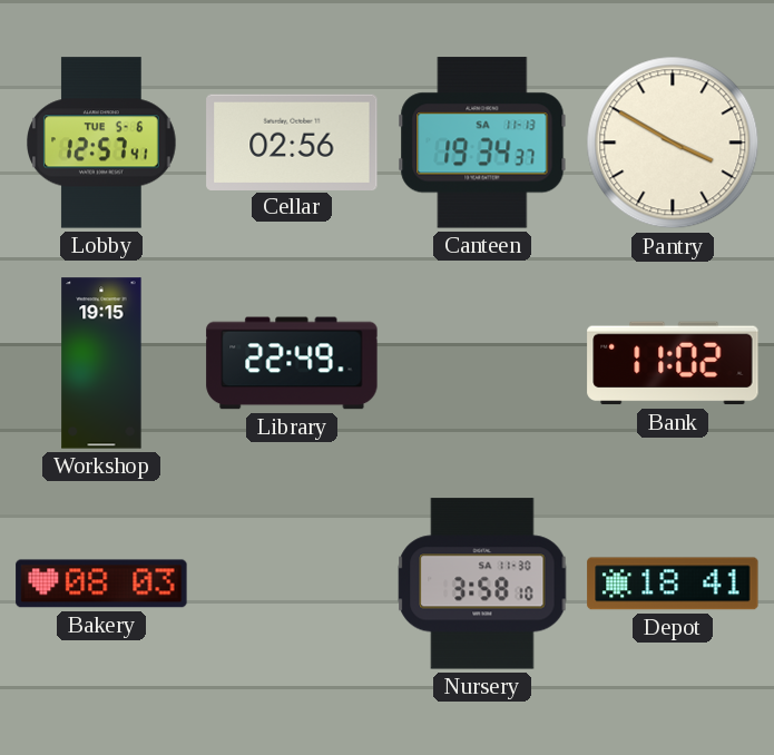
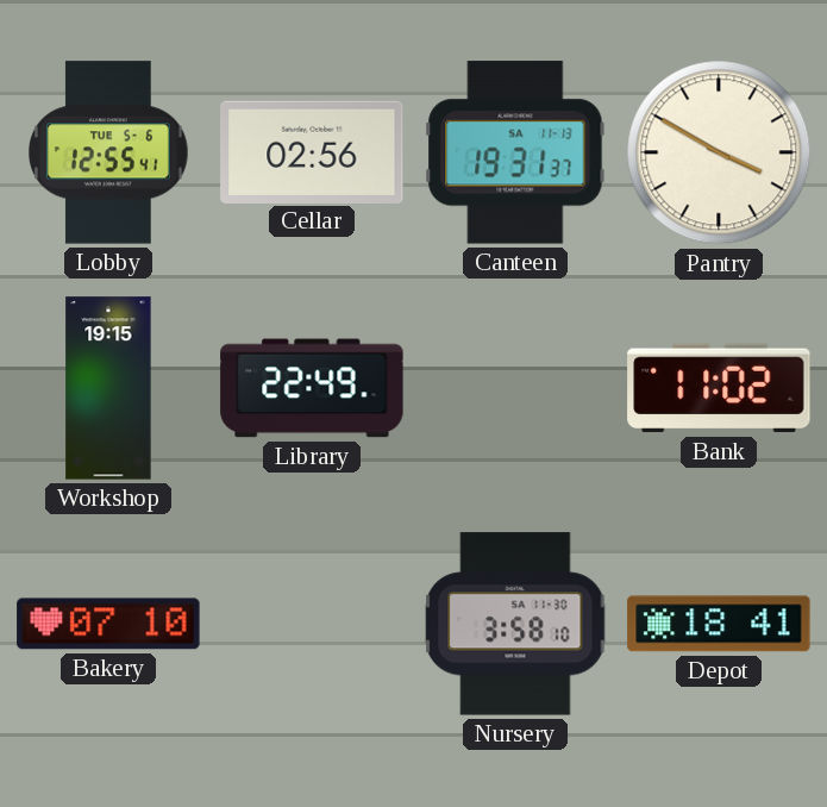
Lobby: 12:57 -> 12:55
Canteen: 19:34 -> 19:31
Bakery: 08:03 -> 07:10
